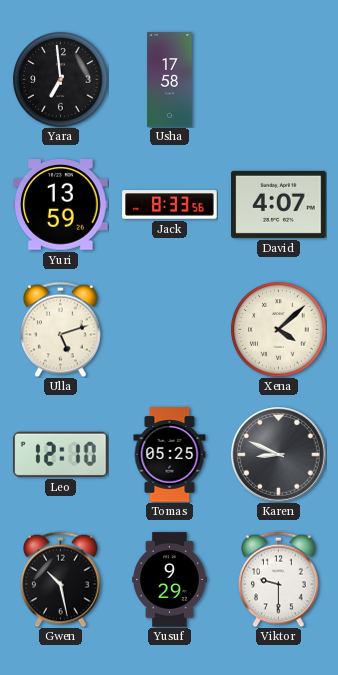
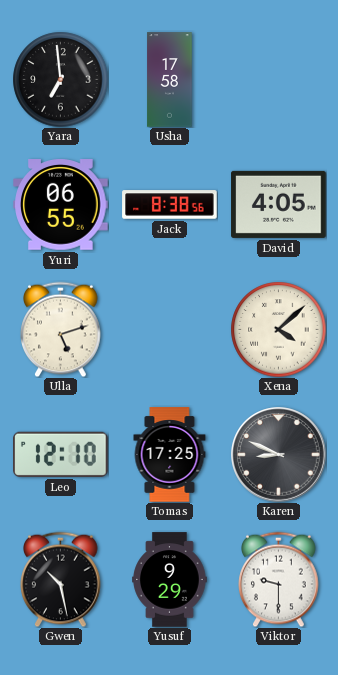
Yuri: 13:59 -> 06:55
Jack: 8:33 -> 8:38
David: 4:07 -> 4:05
Tomas: 05:25 -> 17:25
